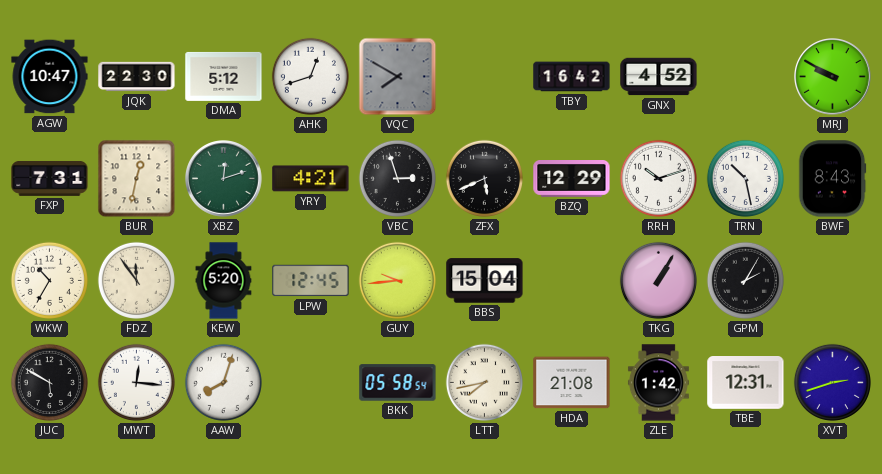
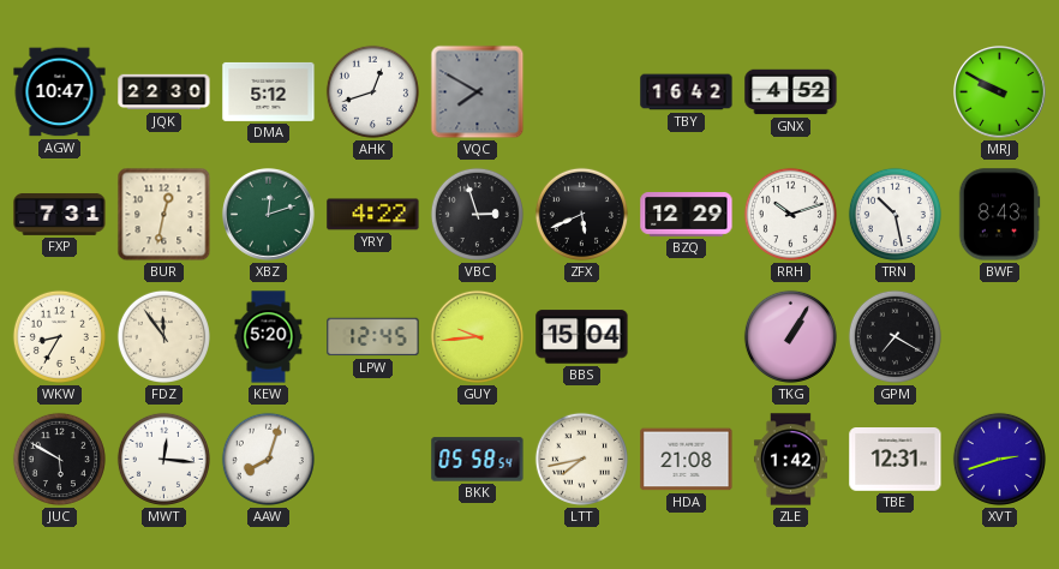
YRY: 4:21 -> 4:22
WKW: 10:35 -> 8:35
GPM: 2:05 -> 7:20
